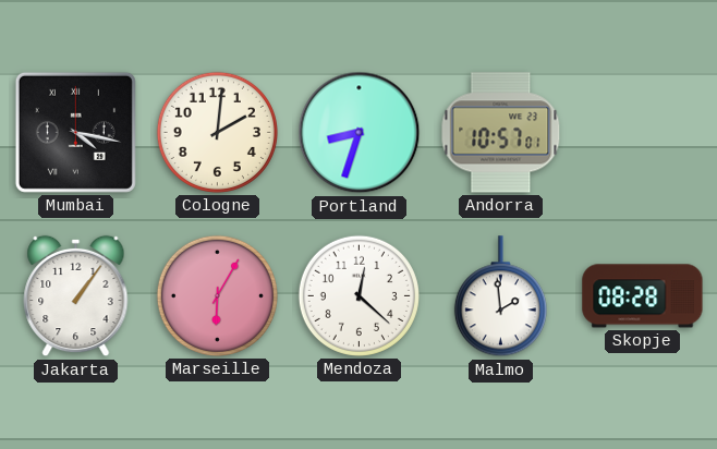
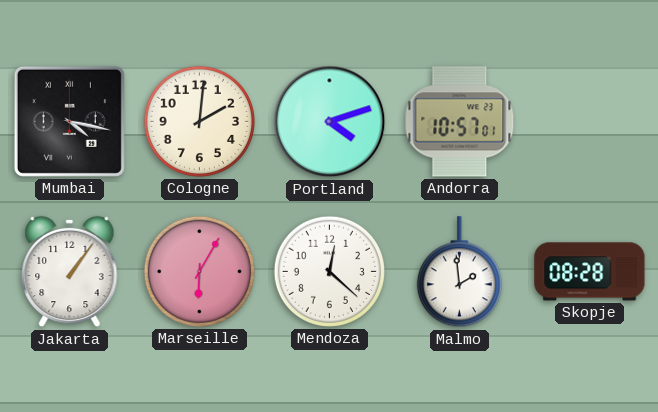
Portland: 8:33 -> 4:12
